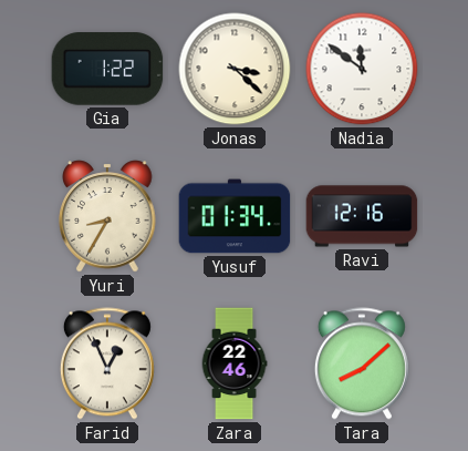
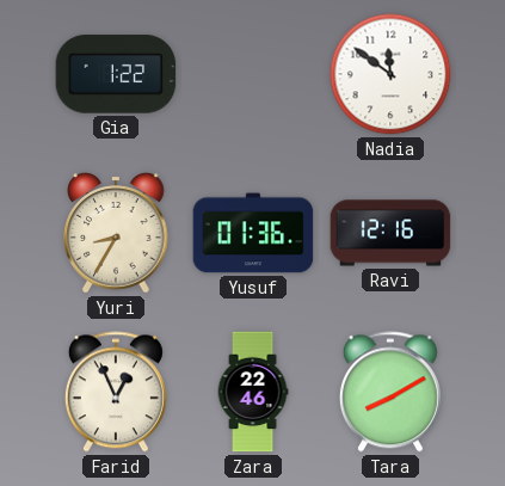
Jonas: 3:22 -> none
Yusuf: 01:34 -> 01:36
Tara: 8:08 -> 8:10
